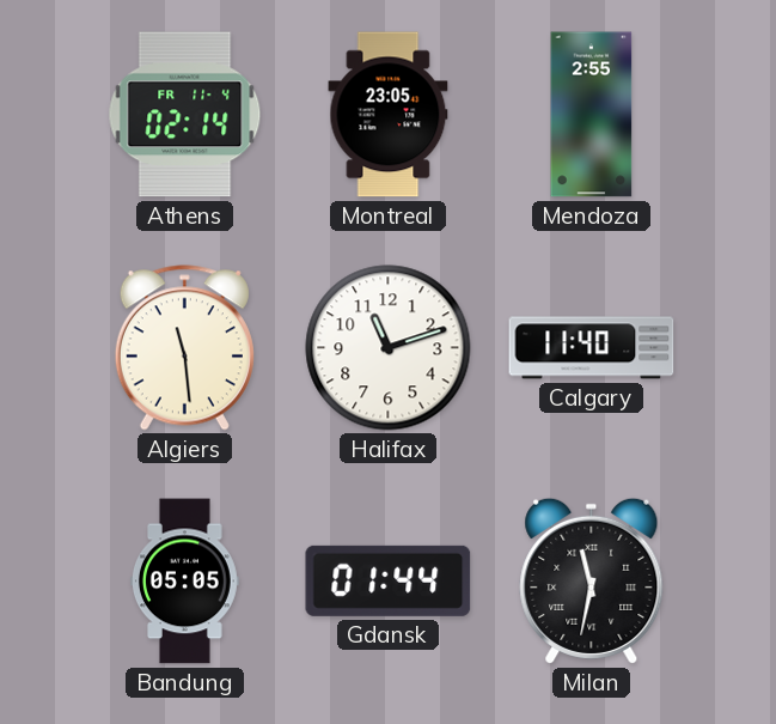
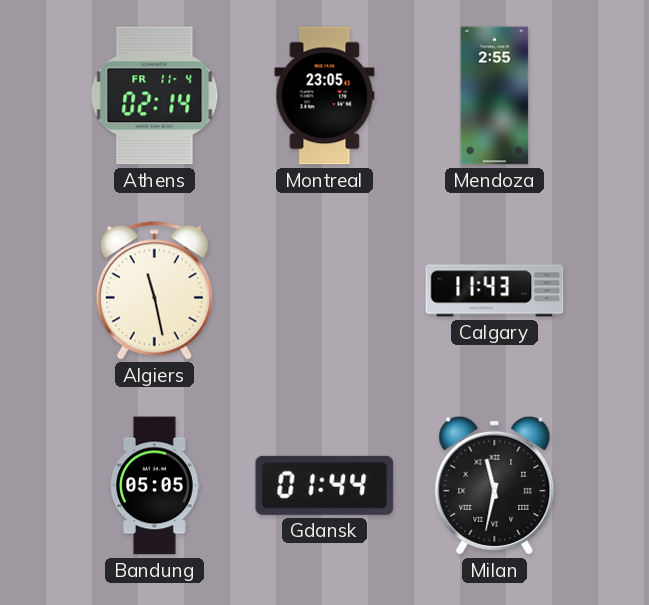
Algiers: 11:29 -> 11:28
Halifax: 11:12 -> none
Calgary: 11:40 -> 11:43
